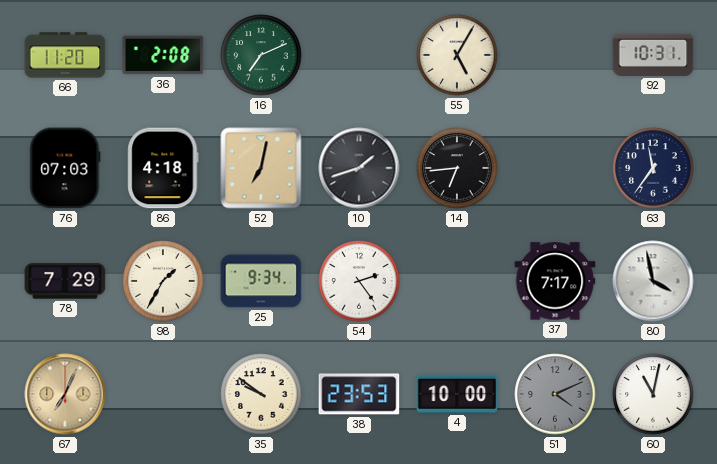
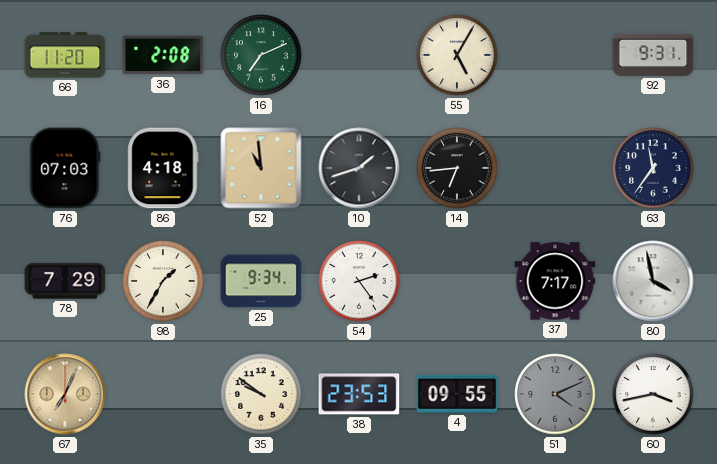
92: 10:31 -> 9:31
52: 7:02 -> 10:59
4: 10:00 -> 09:55
60: 11:02 -> 3:43
